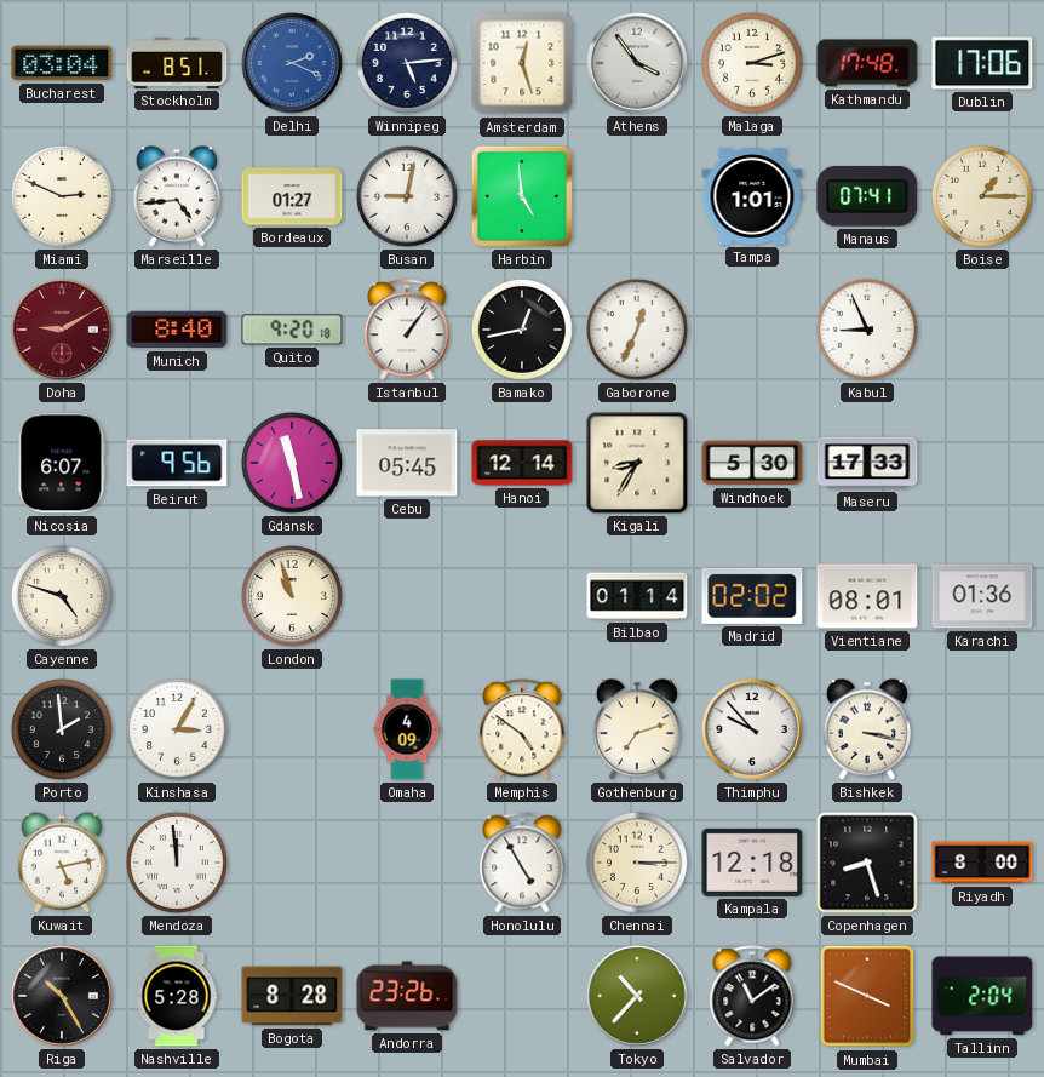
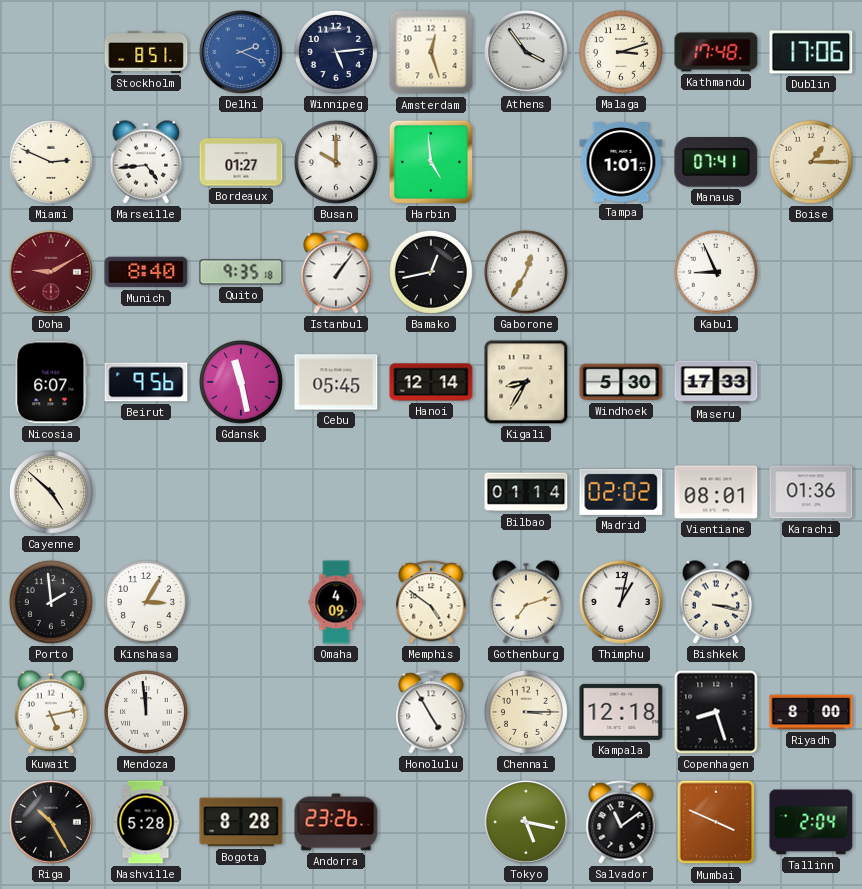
Bucharest: 03:04 -> none
Busan: 9:02 -> 10:00
Quito: 9:20 -> 9:35
Gaborone: 12:34 -> 12:35
Cayenne: 4:48 -> 4:52
London: 10:57 -> none
Thimphu: 9:53 -> 1:02
Tokyo: 10:37 -> 5:17
